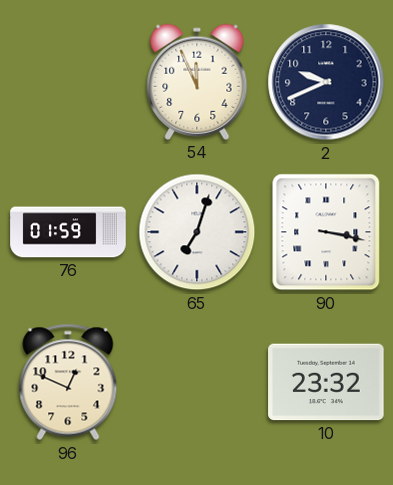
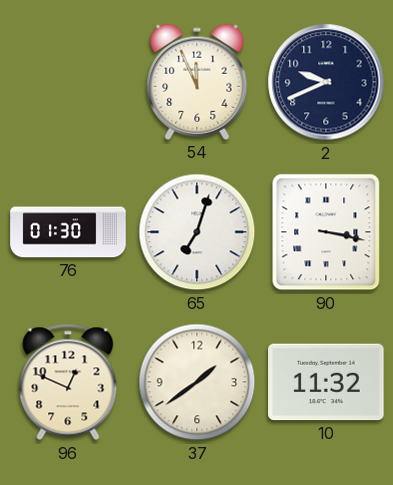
76: 01:59 -> 01:30
37: none -> 1:39
10: 23:32 -> 11:32
